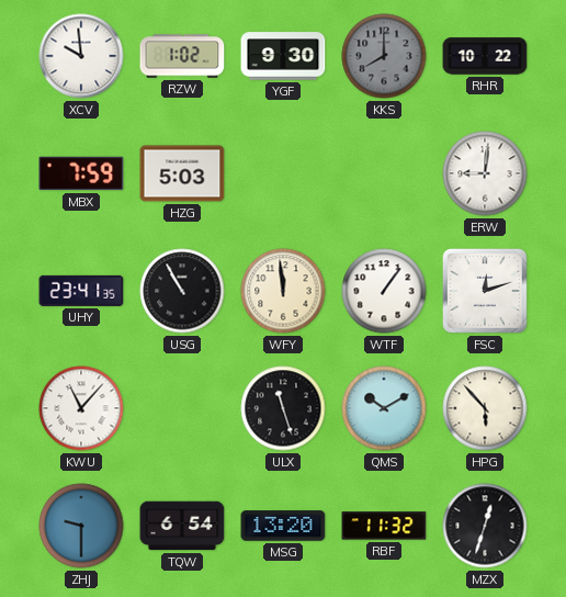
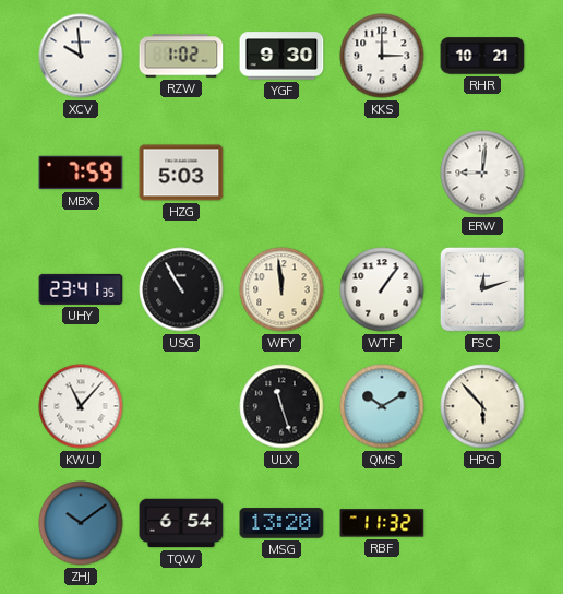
KKS: 8:00 -> 3:00
KKS dial: grey -> white
RHR: 10:22 -> 10:21
ZHJ: 9:30 -> 10:09
MZX: 12:33 -> none
